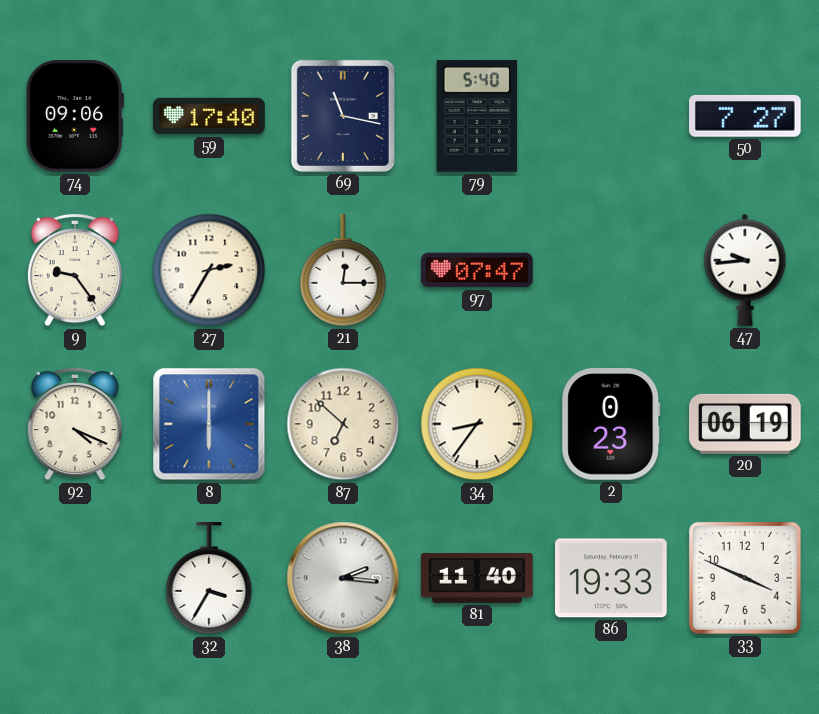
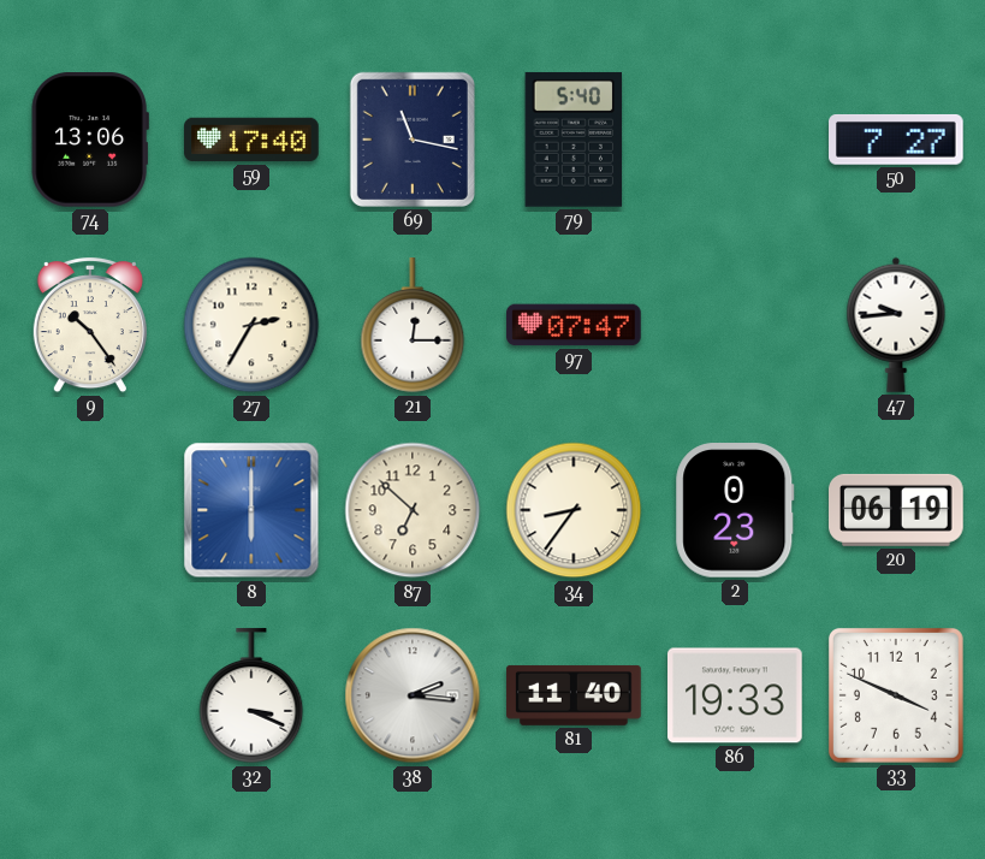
74: 09:06 -> 13:06
9: 9:24 -> 10:24
92: 4:19 -> none
32: 3:35 -> 3:19
